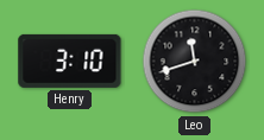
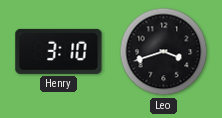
Leo: 11:42 -> 3:42
